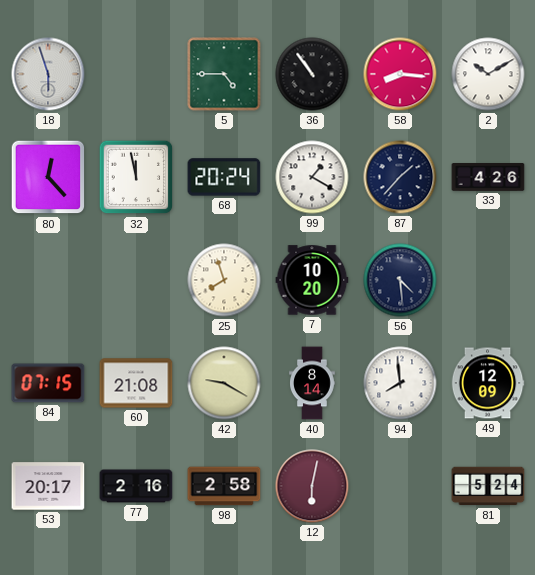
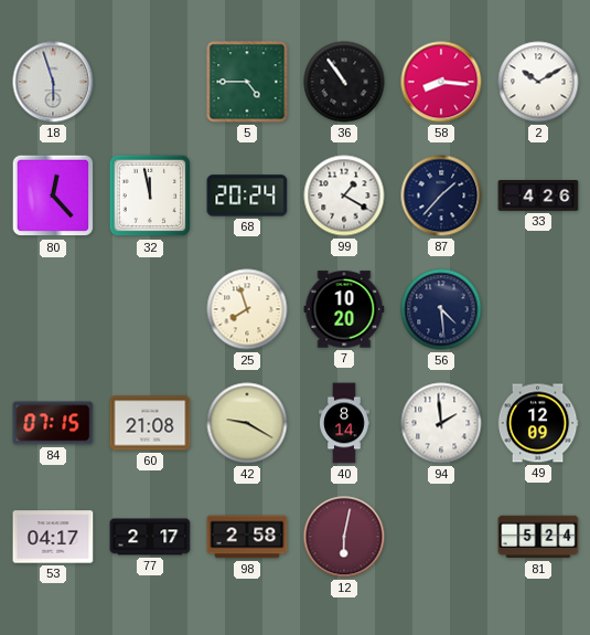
94: 7:59 -> 1:59
53: 20:17 -> 04:17
77: 2:16 -> 2:17
